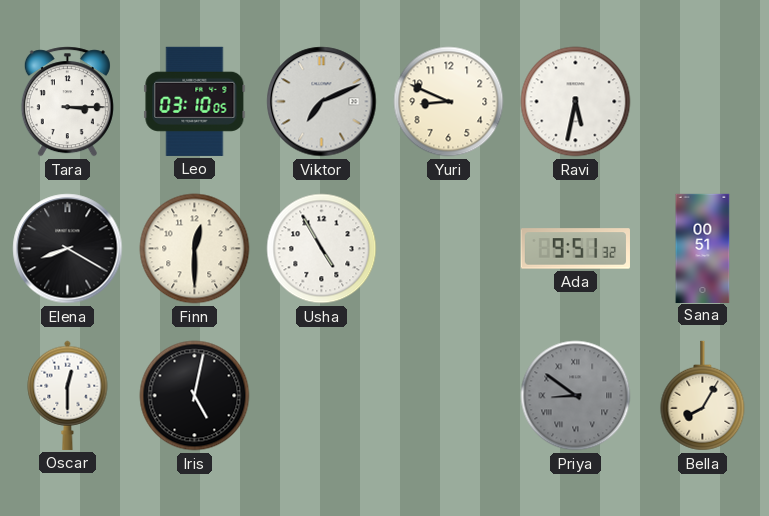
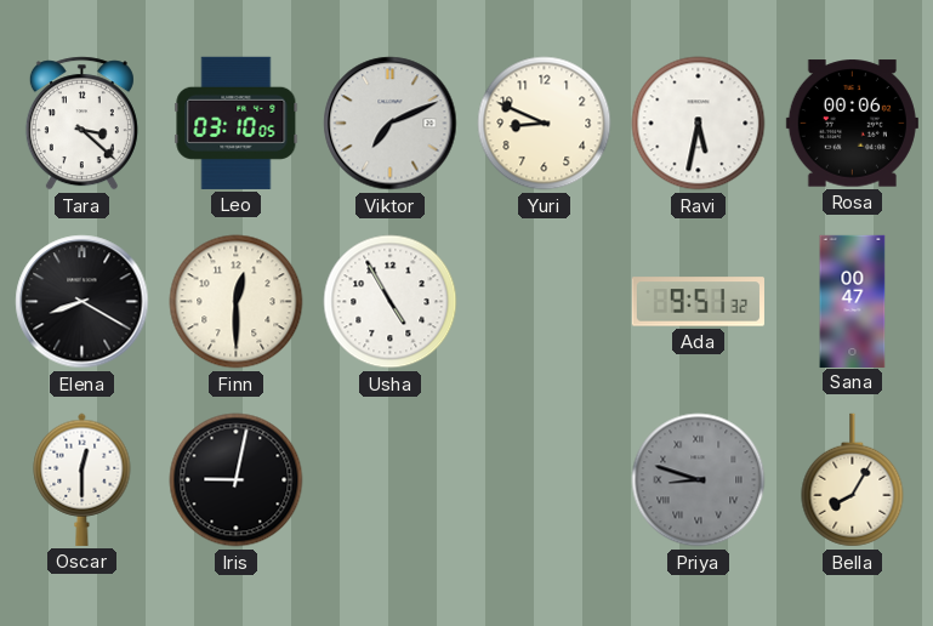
Tara: 3:15 -> 3:22
Rosa: none -> 00:06
Sana: 00:51 -> 00:47
Iris: 5:02 -> 9:02
Priya: 8:51 -> 8:48
